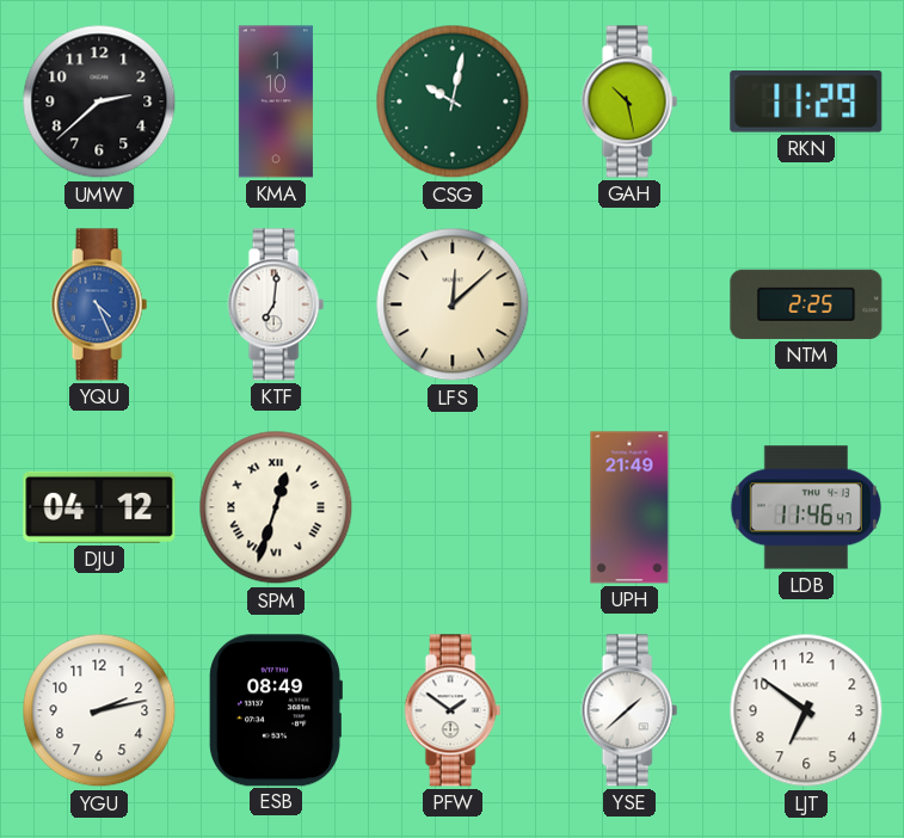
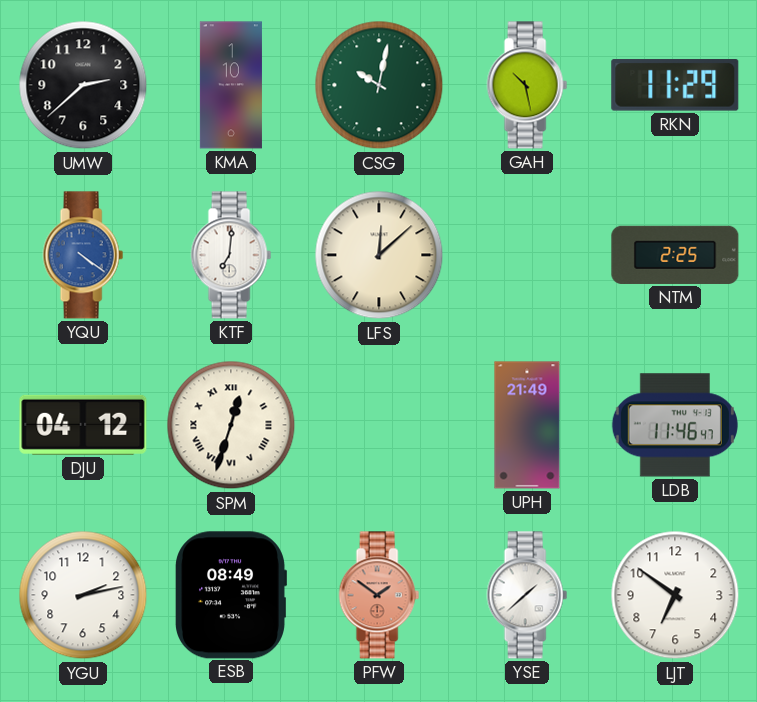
YQU: 4:26 -> 4:21
PFW dial: white -> salmon
